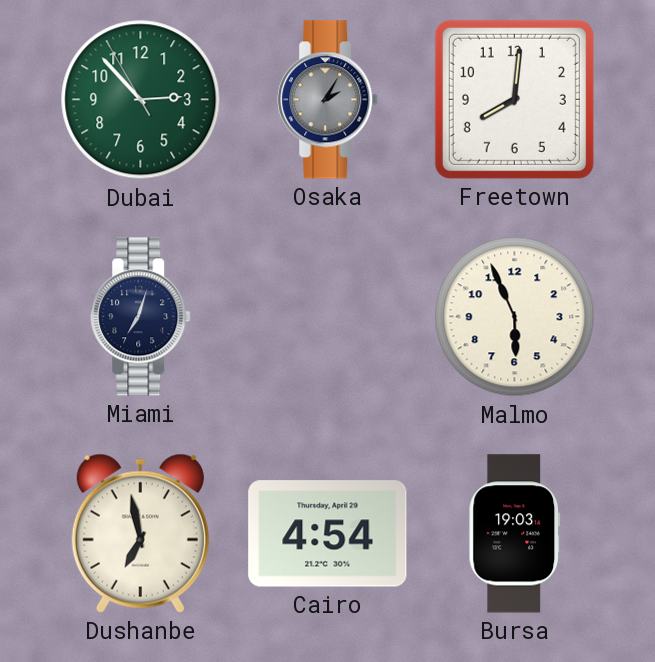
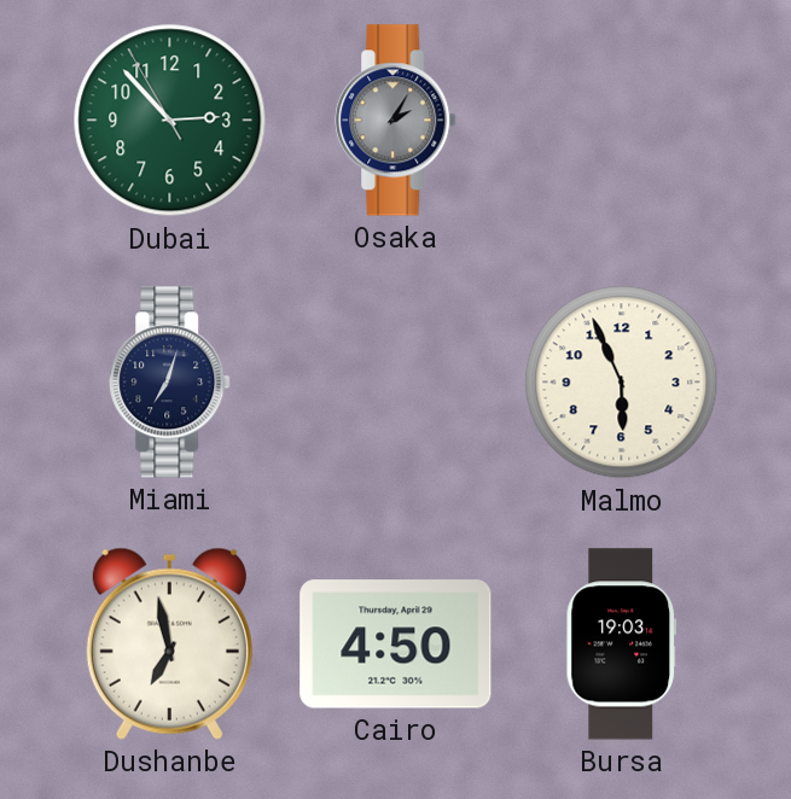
Freetown: 8:01 -> none
Cairo: 4:54 -> 4:50
